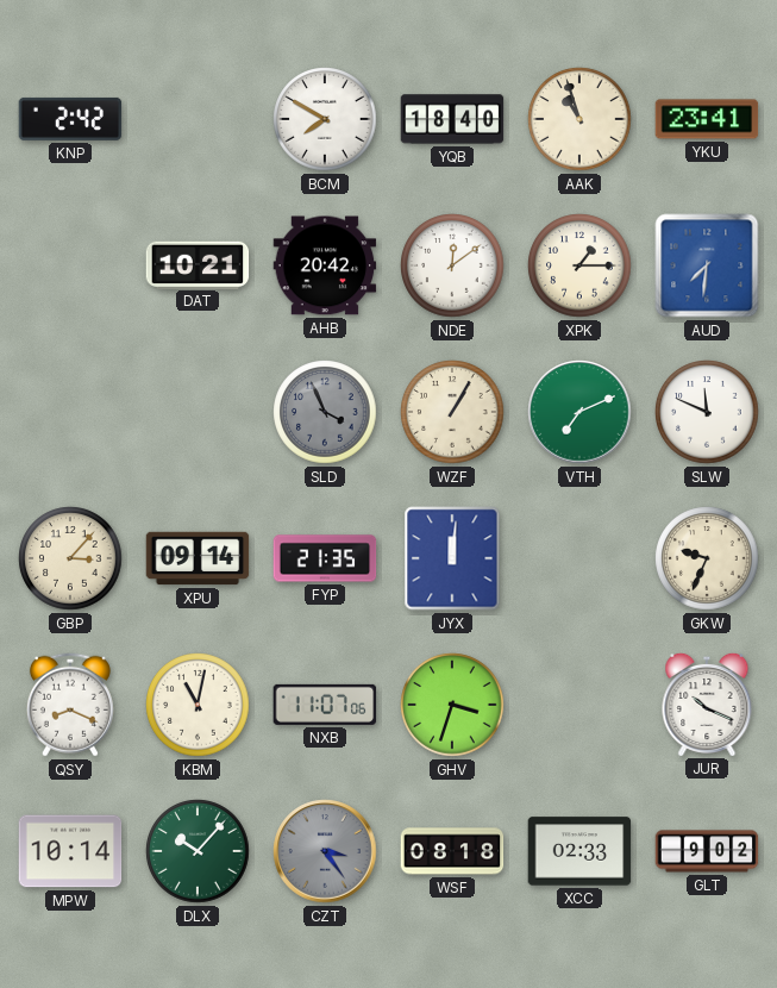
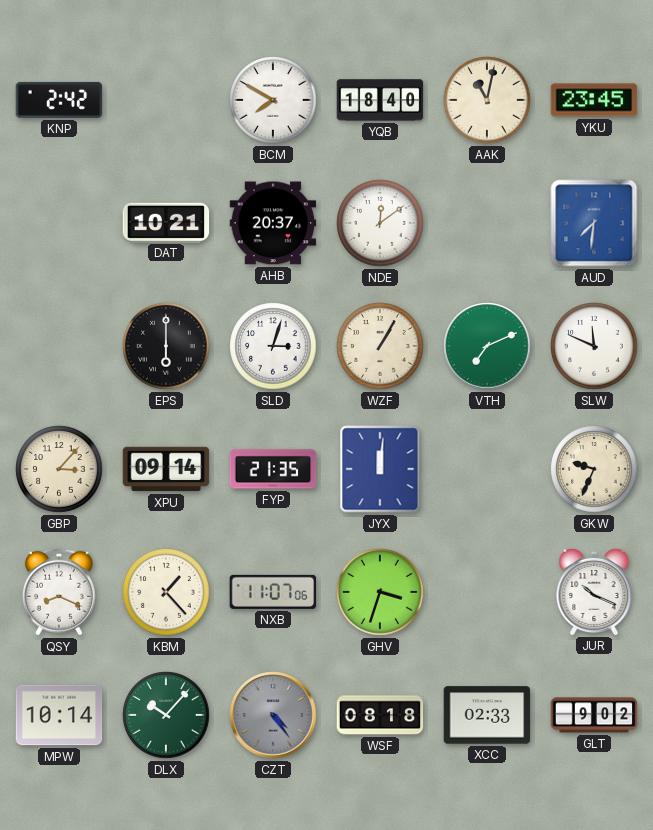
AAK: 10:57 -> 11:02
YKU: 23:41 -> 23:45
AHB: 20:42 -> 20:37
XPK: 1:15 -> none
EPS: none -> 6:00
SLD: 3:56 -> 3:03
SLD dial: grey -> white
KBM: 11:02 -> 1:23
CZT: 3:24 -> 4:24
